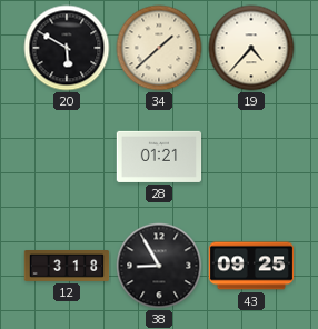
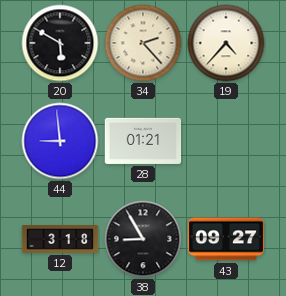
34: 1:38 -> 2:23
44: none -> 8:59
43: 09:25 -> 09:27
